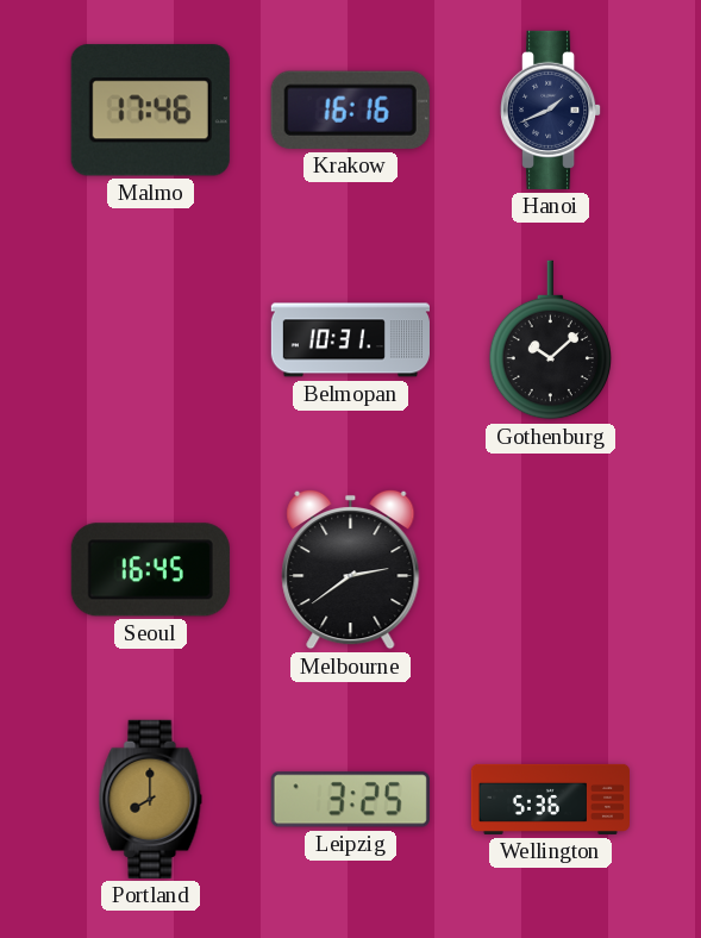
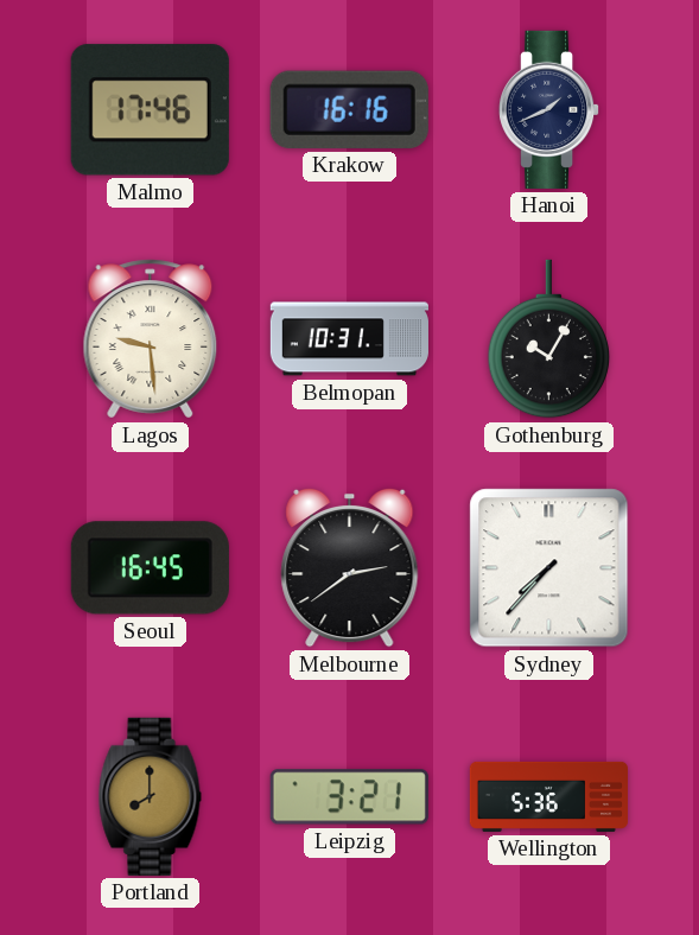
Lagos: none -> 9:29
Gothenburg: 10:08 -> 10:05
Sydney: none -> 7:37
Leipzig: 3:25 -> 3:21
